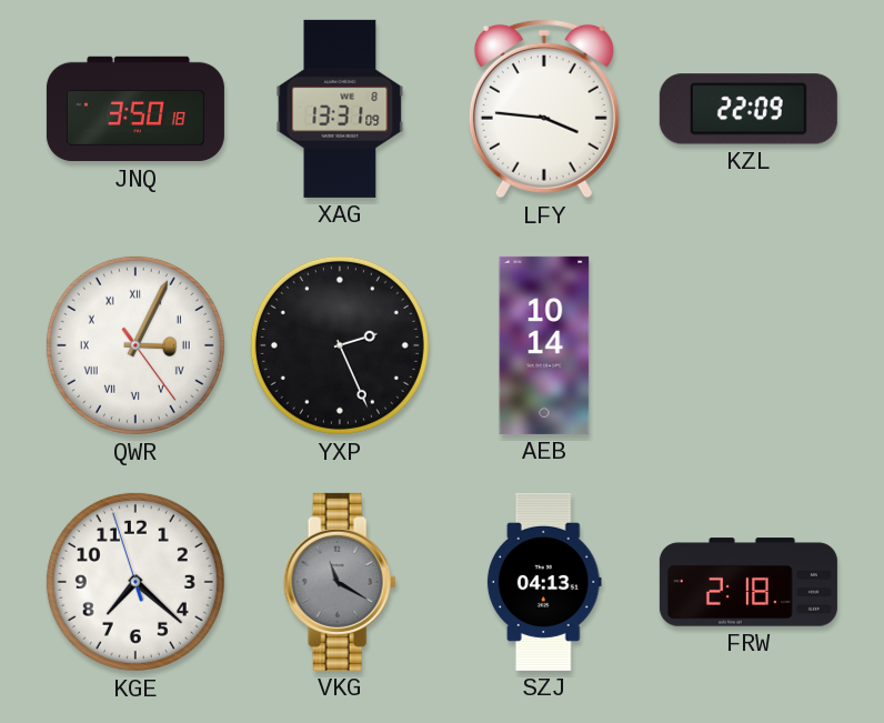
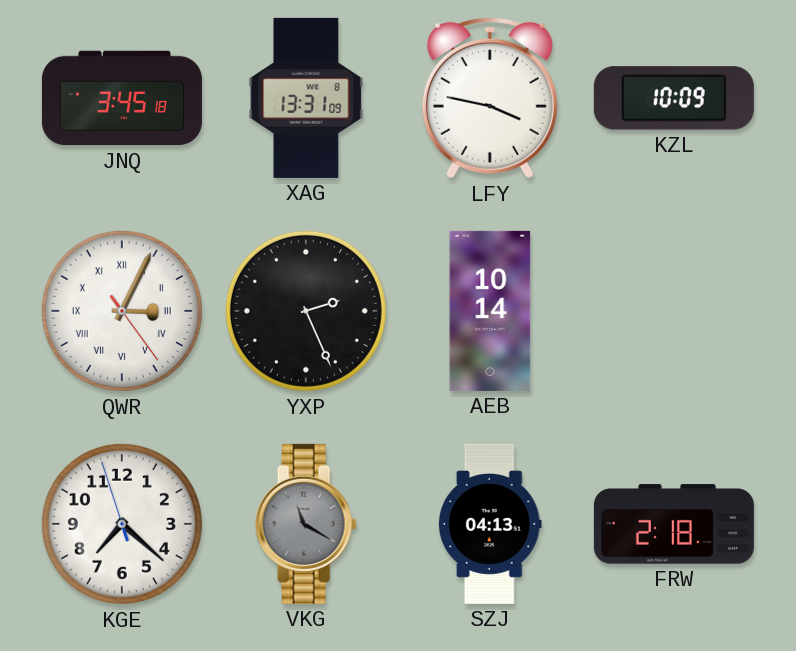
JNQ: 3:50 -> 3:45
LFY: 3:46 -> 3:47
KZL: 22:09 -> 10:09
